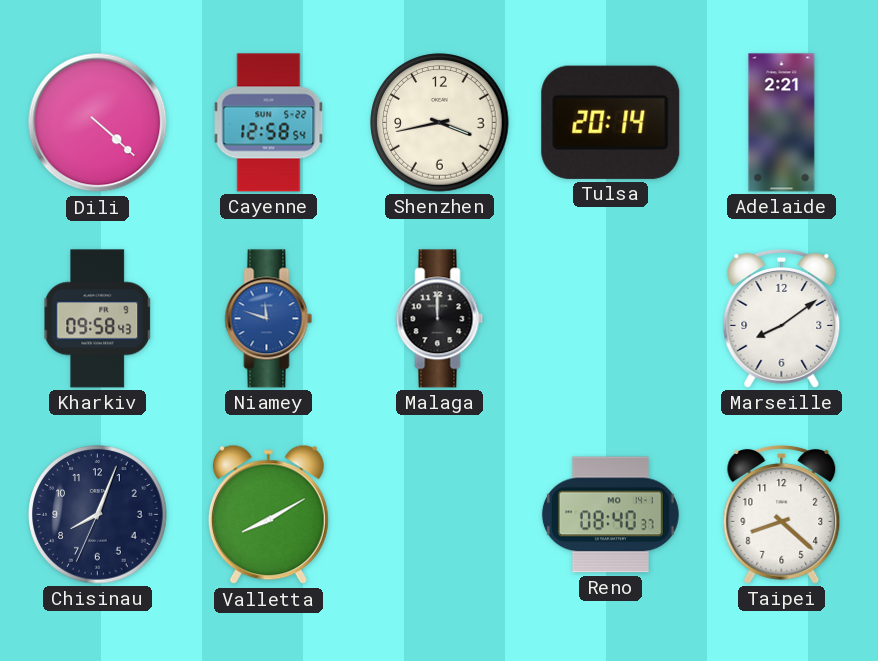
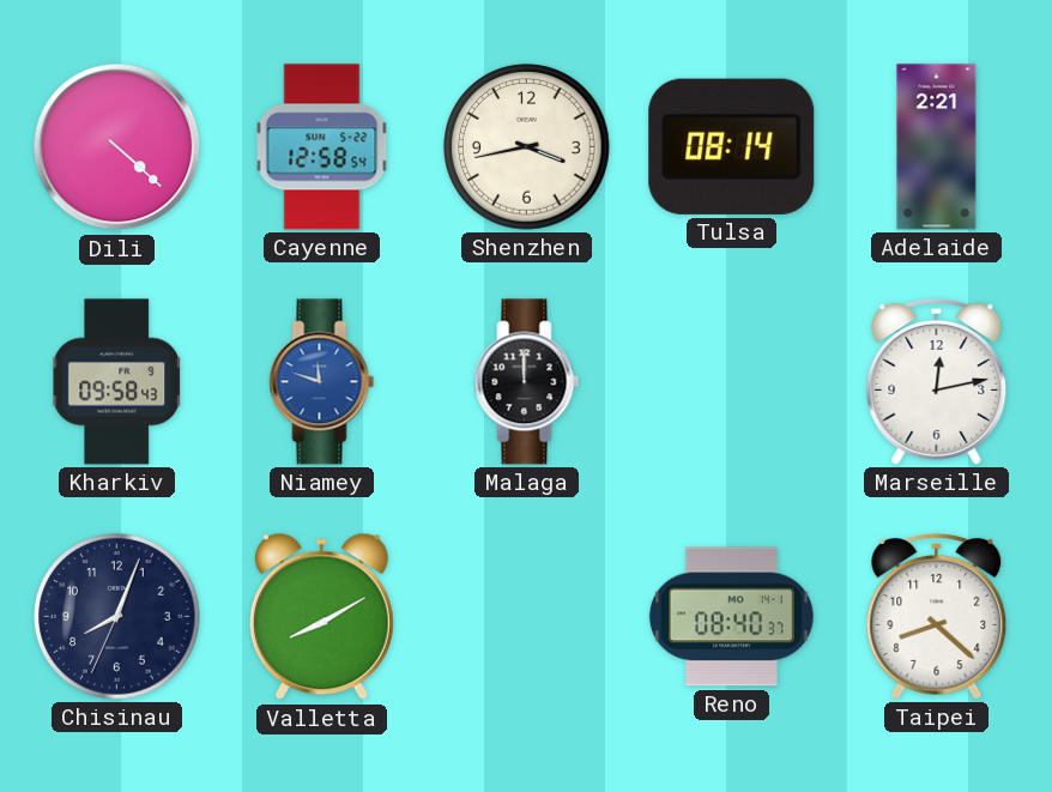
Tulsa: 20:14 -> 08:14
Marseille: 8:09 -> 12:13
